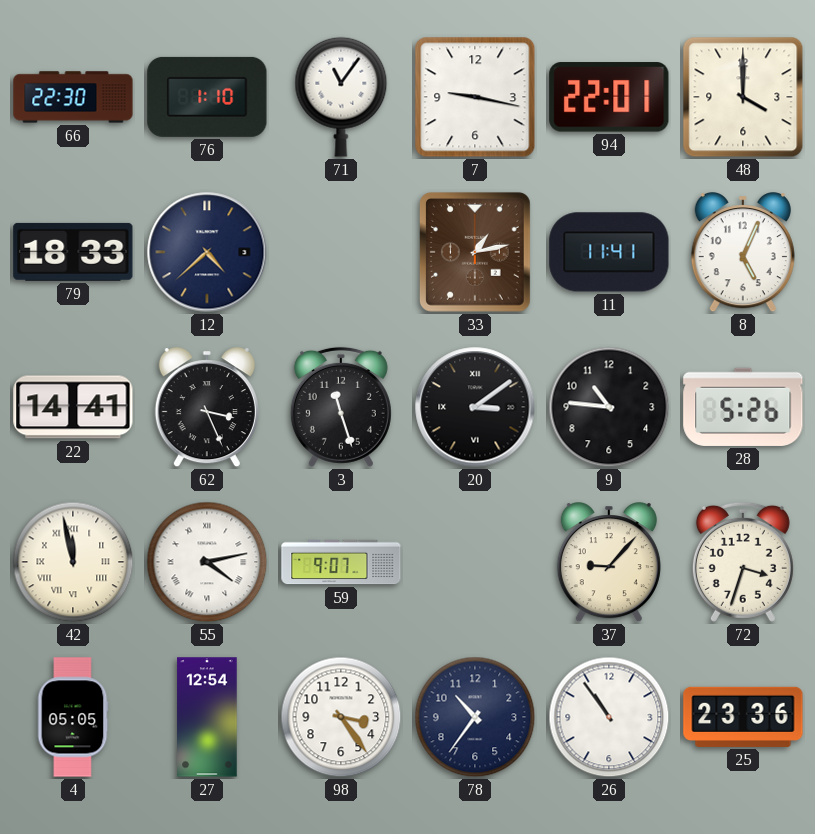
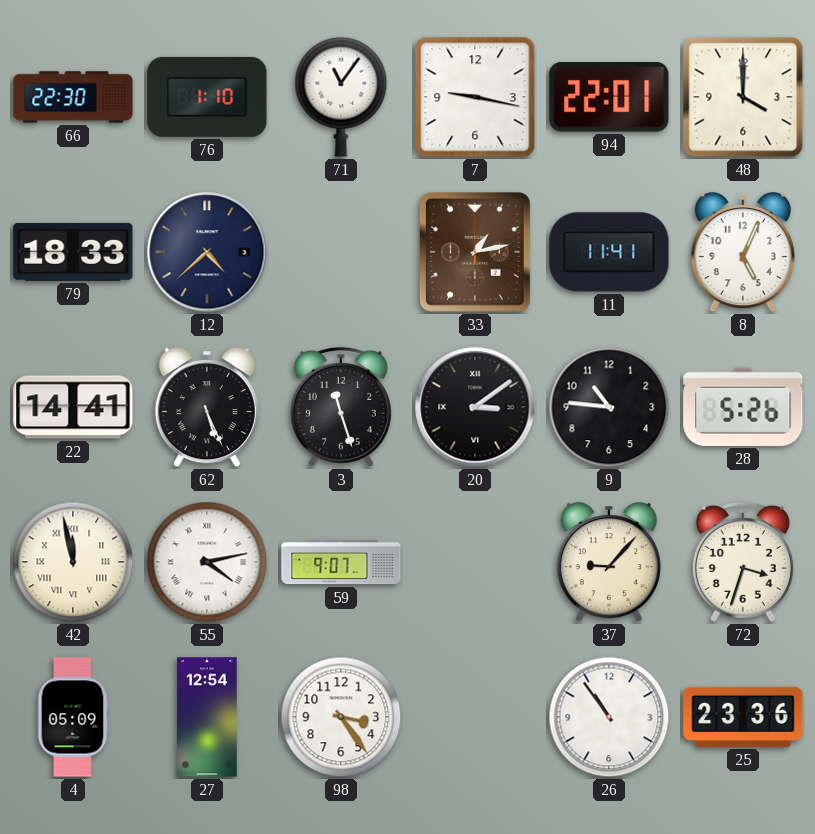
62: 3:26 -> 5:26
4: 05:05 -> 05:09
78: 10:36 -> none
